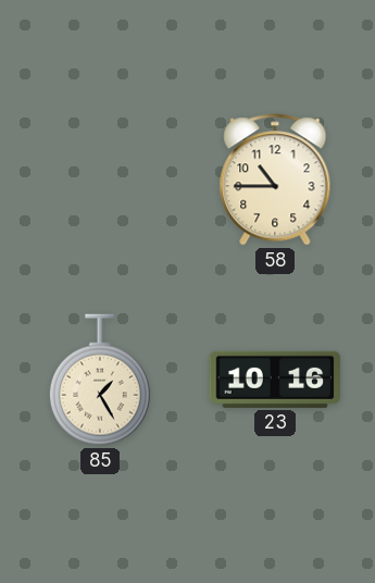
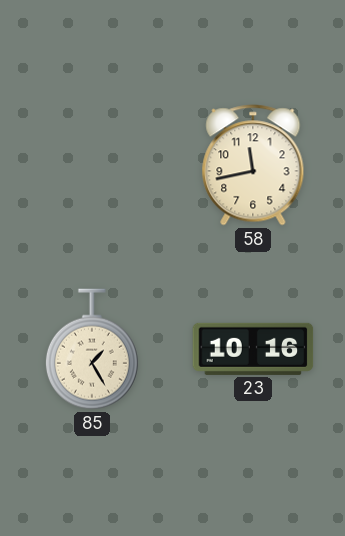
58: 10:45 -> 11:43
